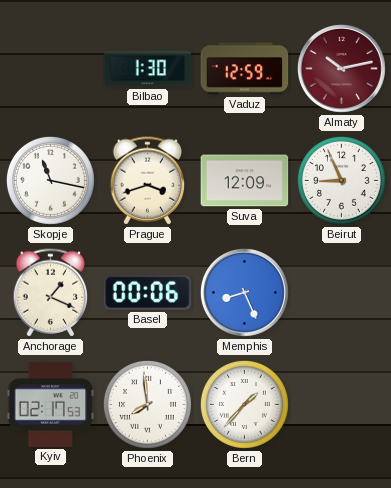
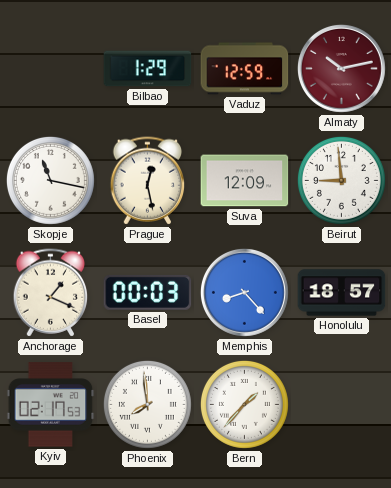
Bilbao: 1:30 -> 1:29
Prague: 3:42 -> 12:28
Beirut: 8:56 -> 8:59
Basel: 00:06 -> 00:03
Memphis: 8:26 -> 8:23
Honolulu: none -> 18:57
